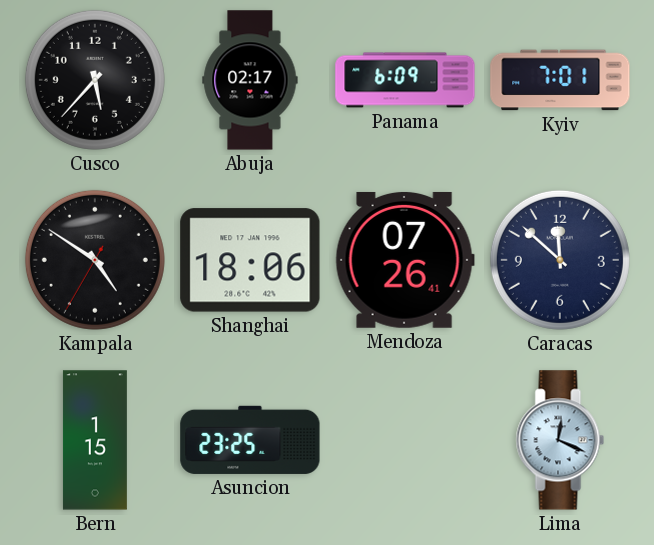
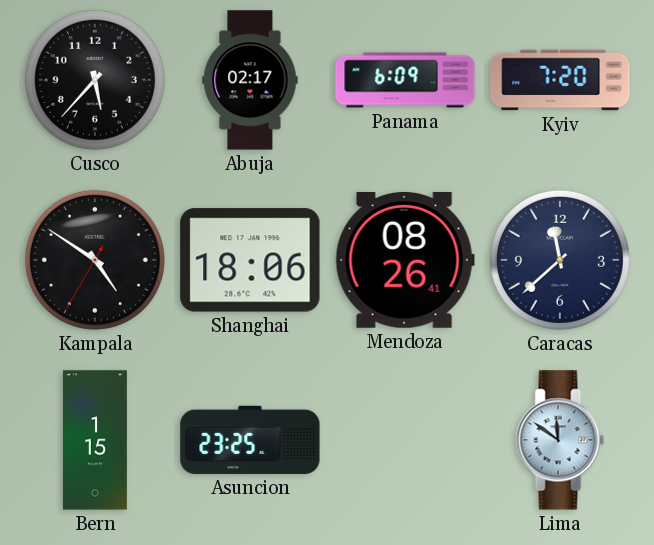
Kyiv: 7:01 -> 7:20
Mendoza: 07:26 -> 08:26
Caracas: 11:52 -> 11:38
Lima: 12:19 -> 11:51
